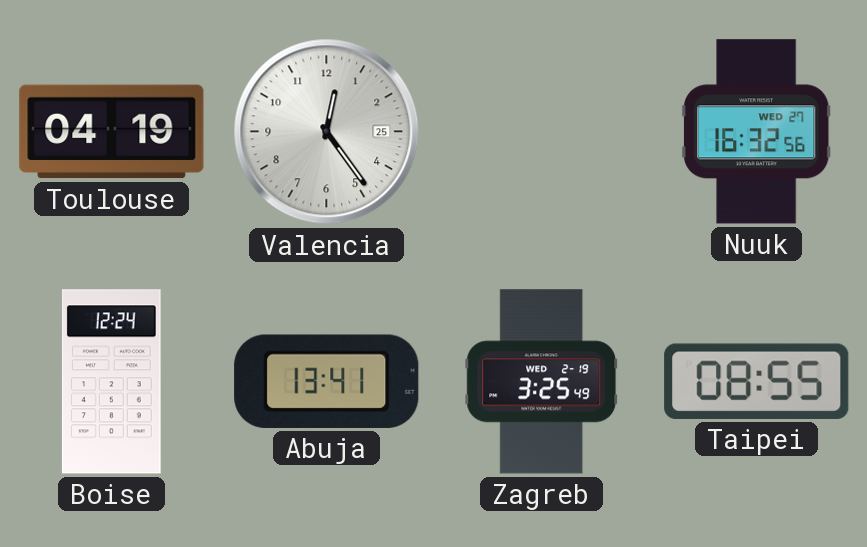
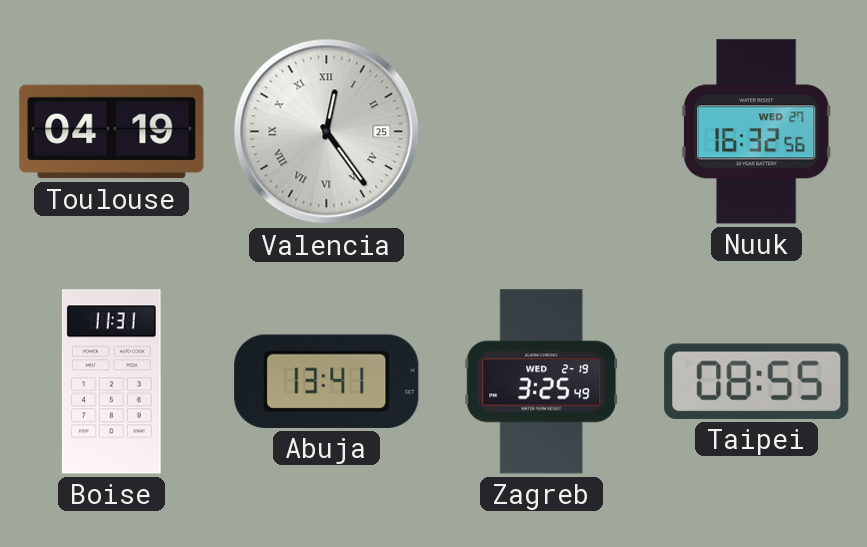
Valencia numerals: Arabic -> Roman
Boise: 12:24 -> 11:31
